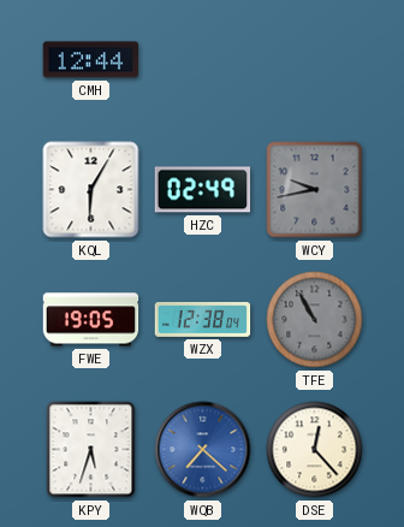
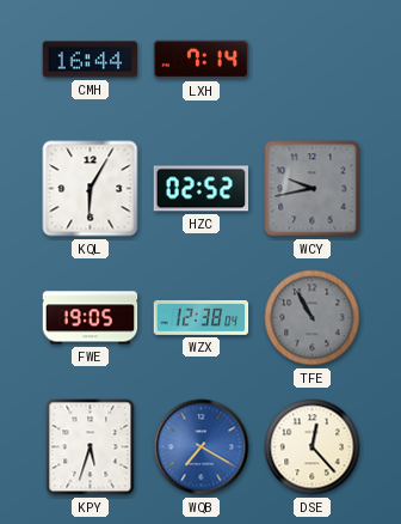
CMH: 12:44 -> 16:44
LXH: none -> 7:14
HZC: 02:49 -> 02:52
WQB: 7:22 -> 7:20
